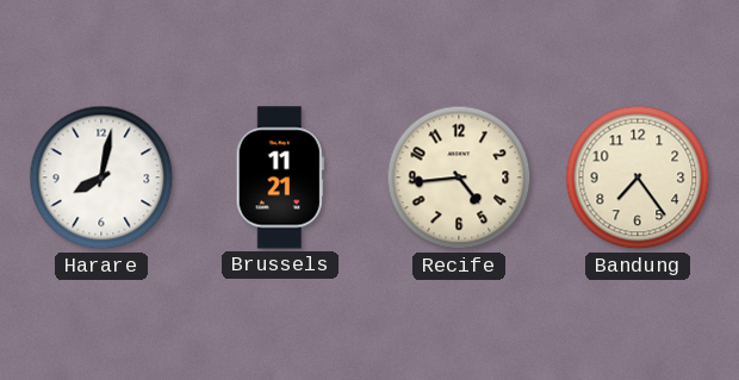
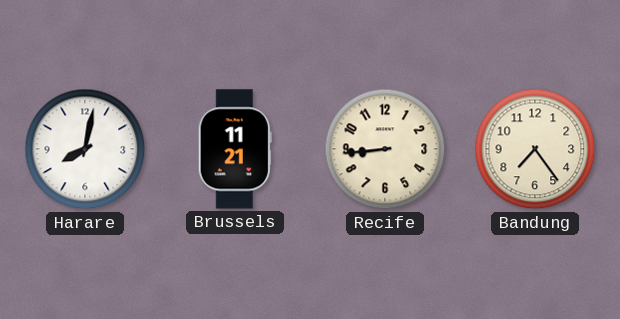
Recife: 4:44 -> 8:44
